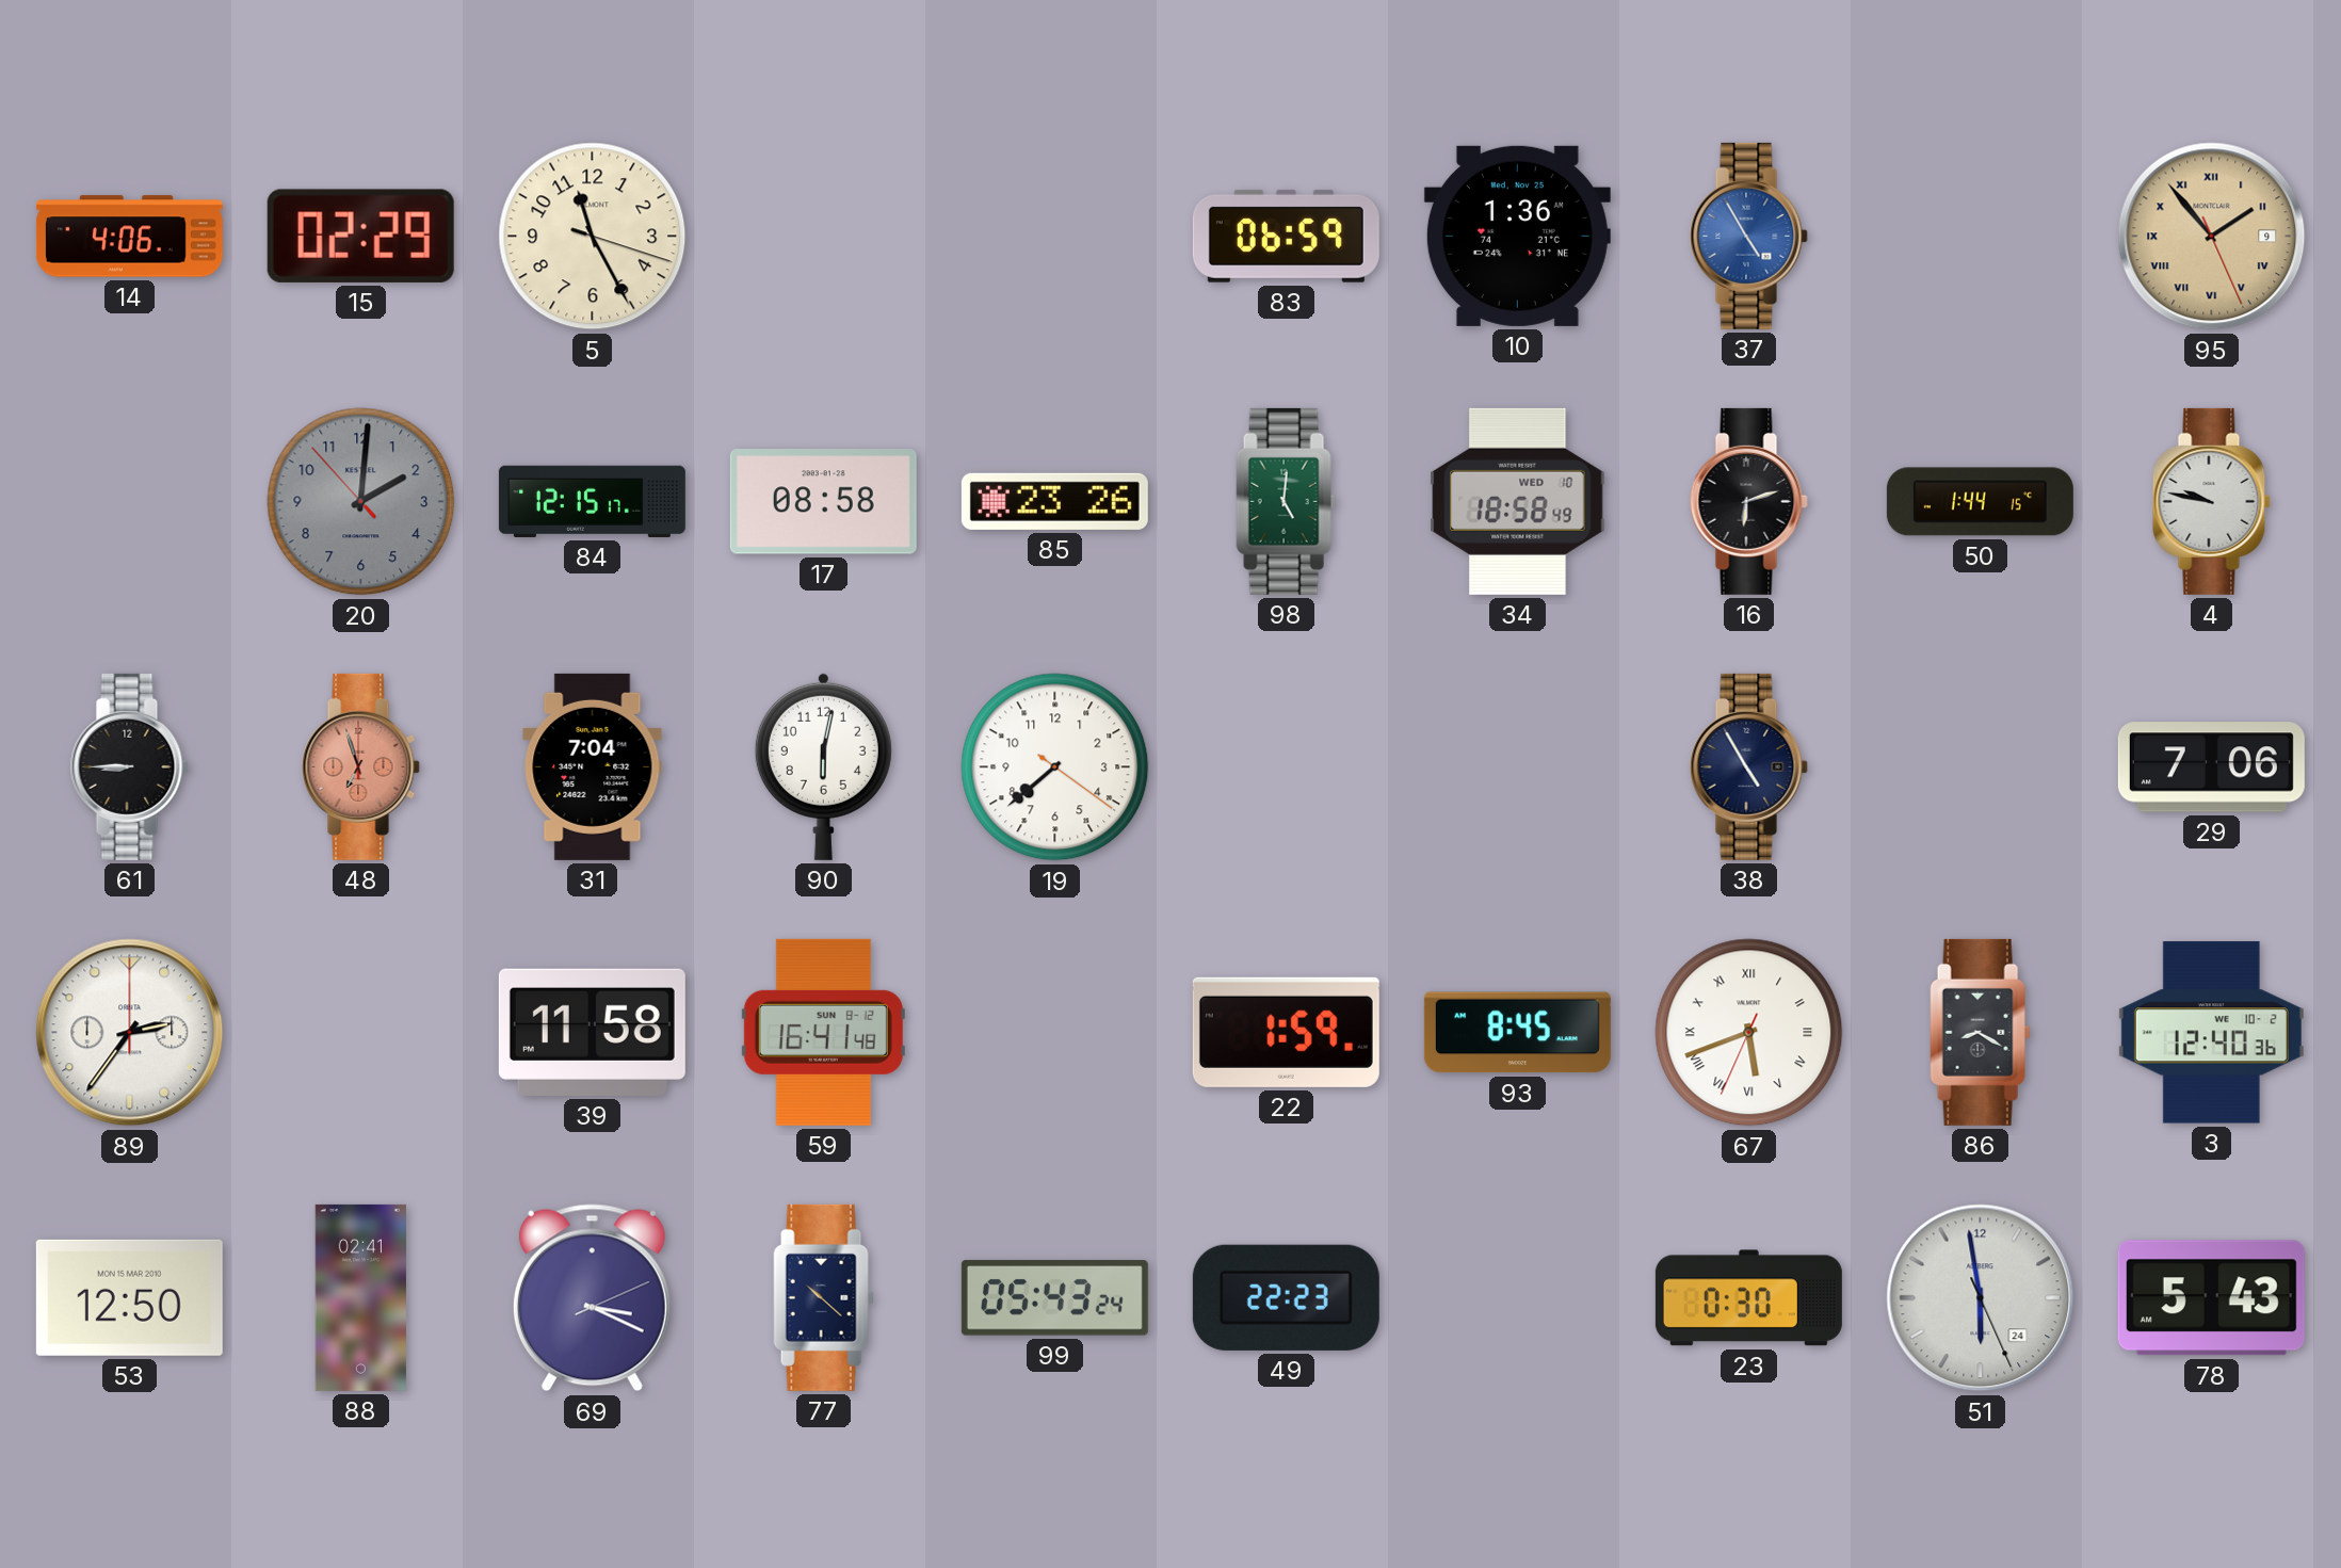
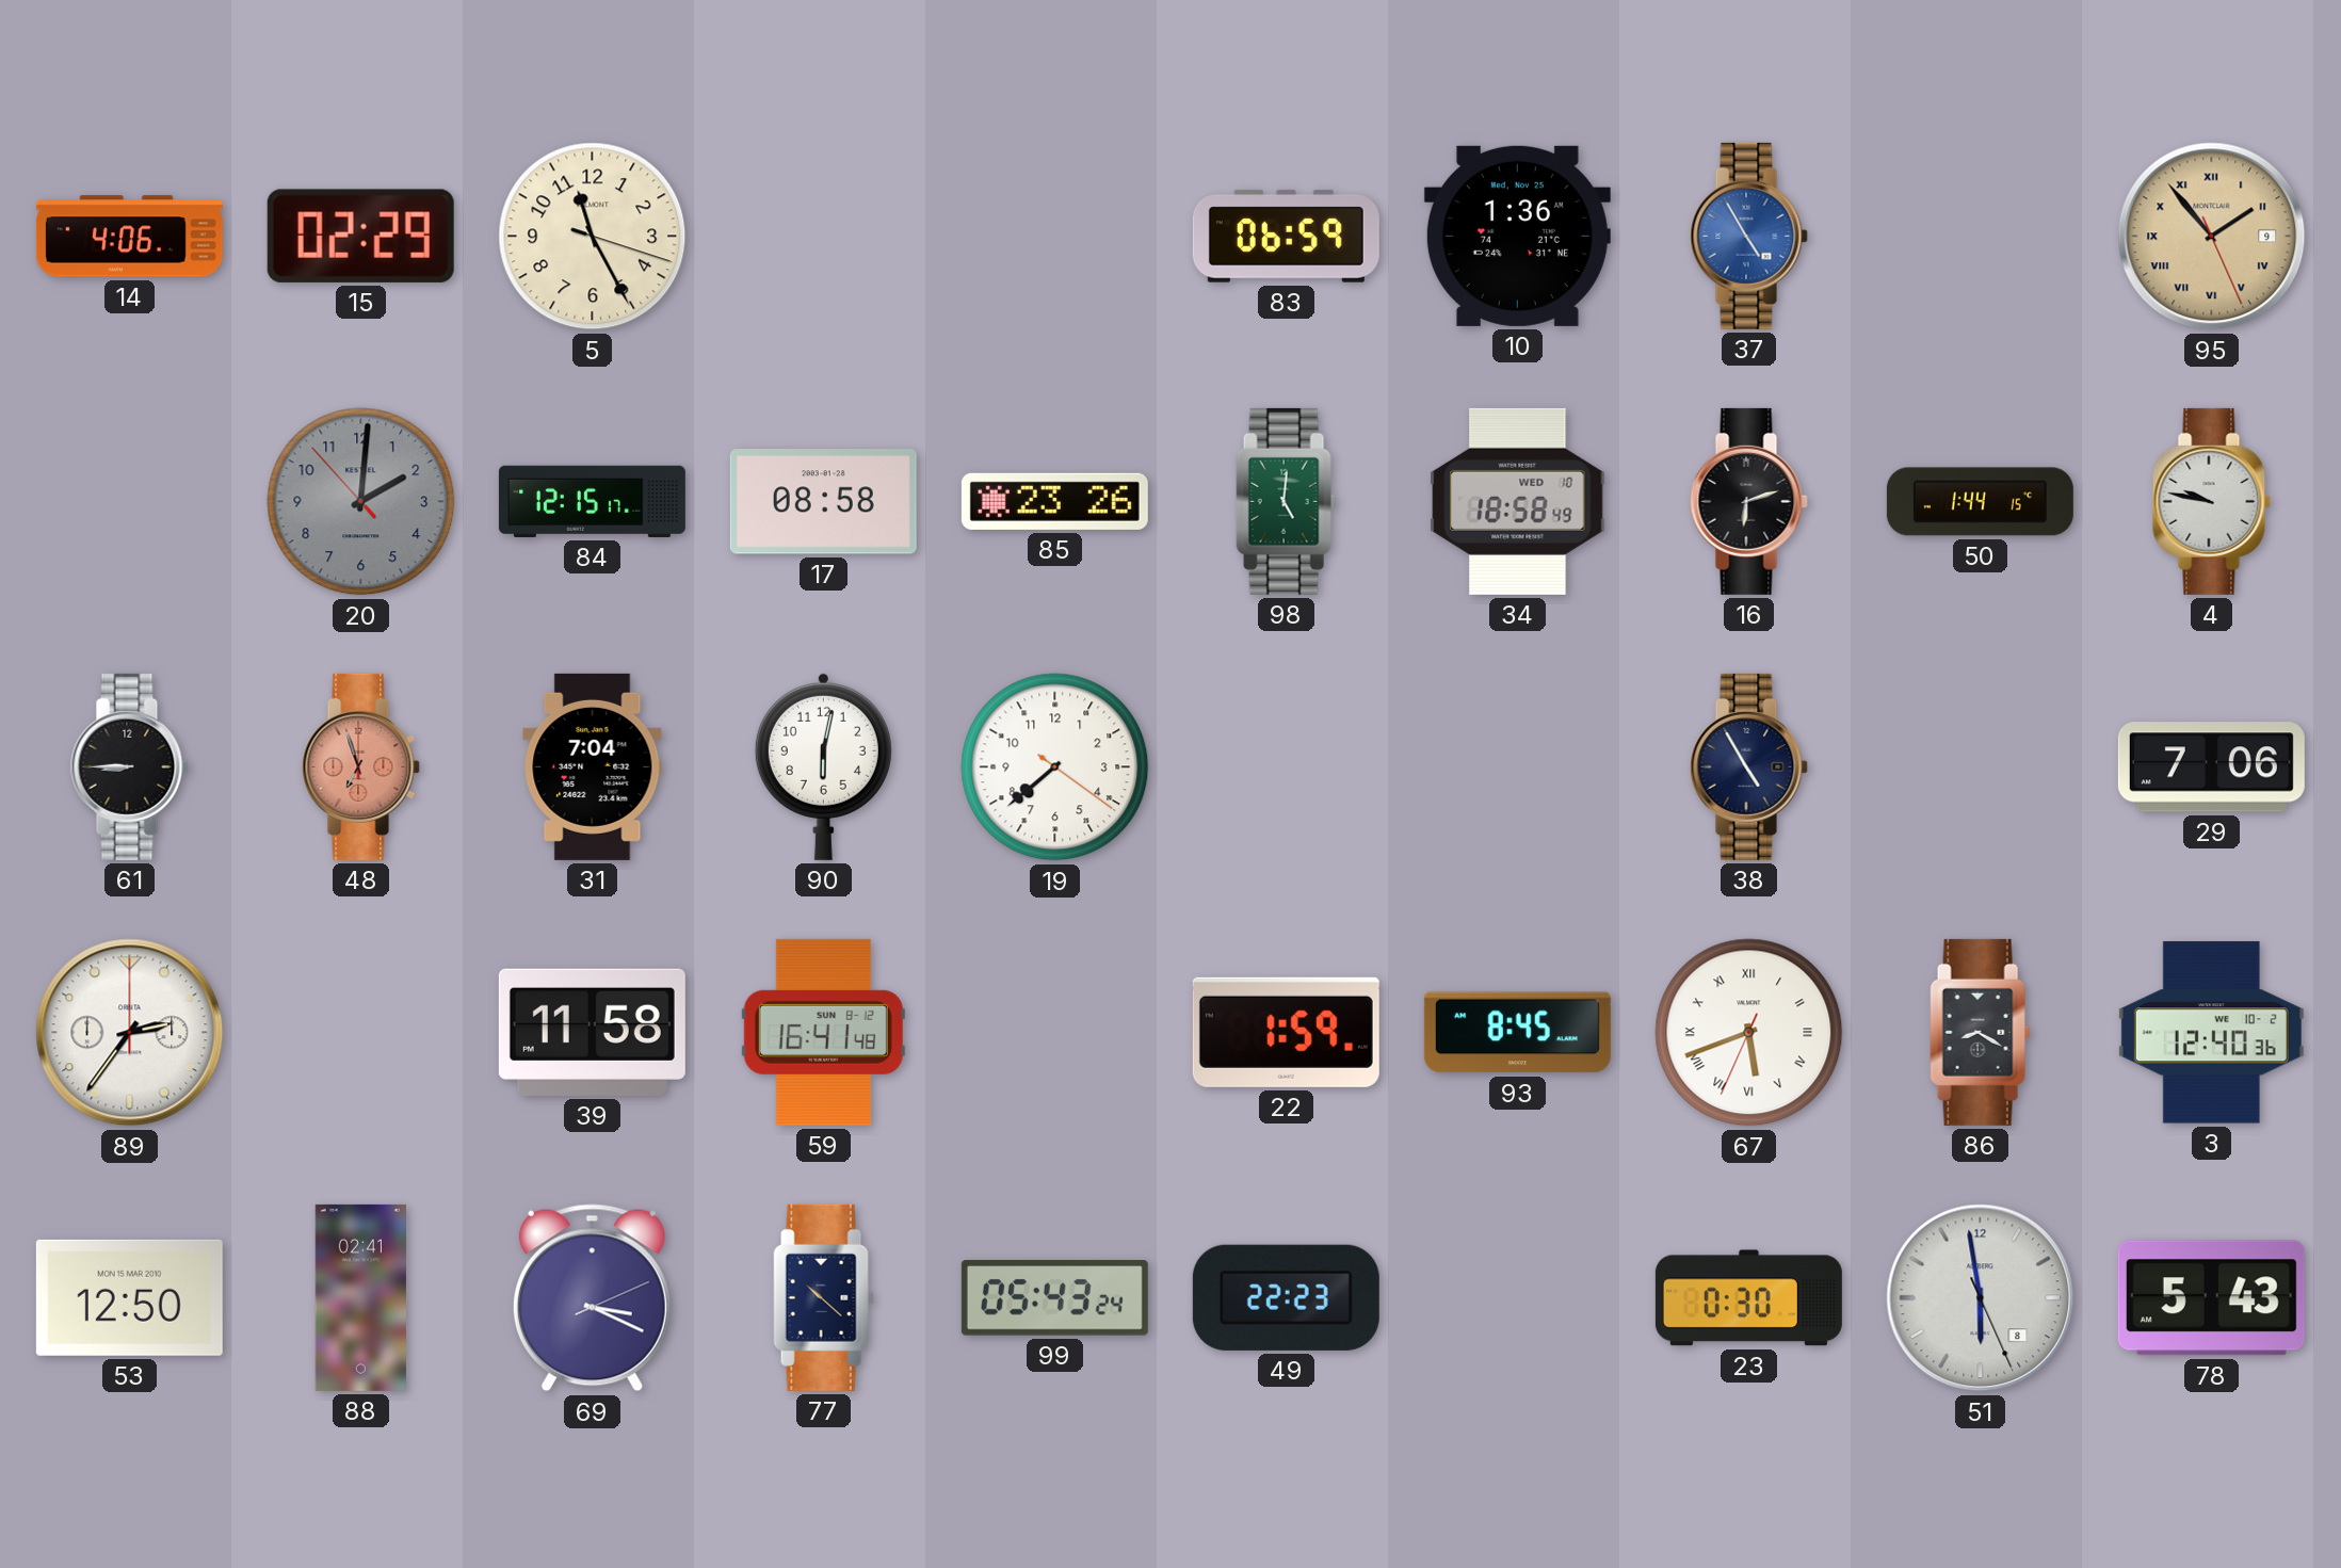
51 date: 24 -> 8
